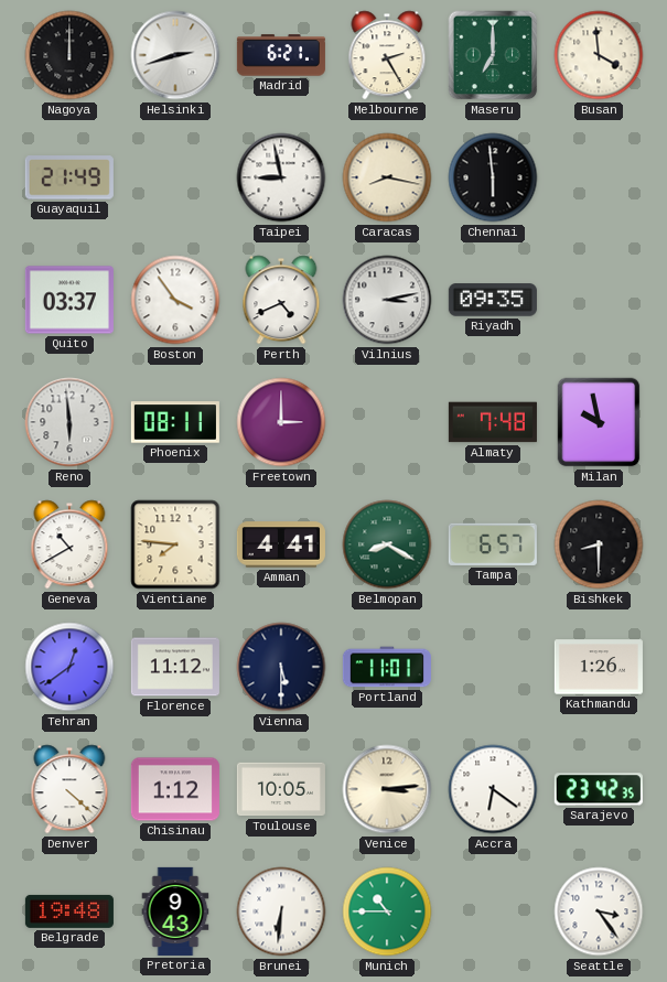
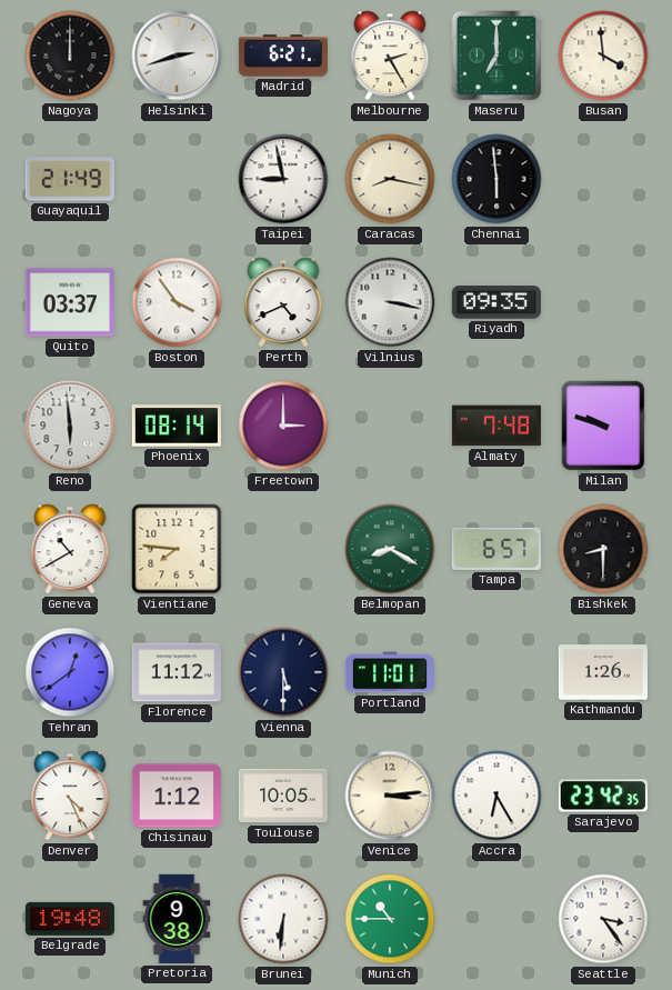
Vilnius: 3:13 -> 3:17
Phoenix: 08:11 -> 08:14
Milan: 9:58 -> 9:48
Amman: 4:41 -> none
Denver: 4:22 -> 4:26
Accra: 6:21 -> 6:25
Pretoria: 9:43 -> 9:38
